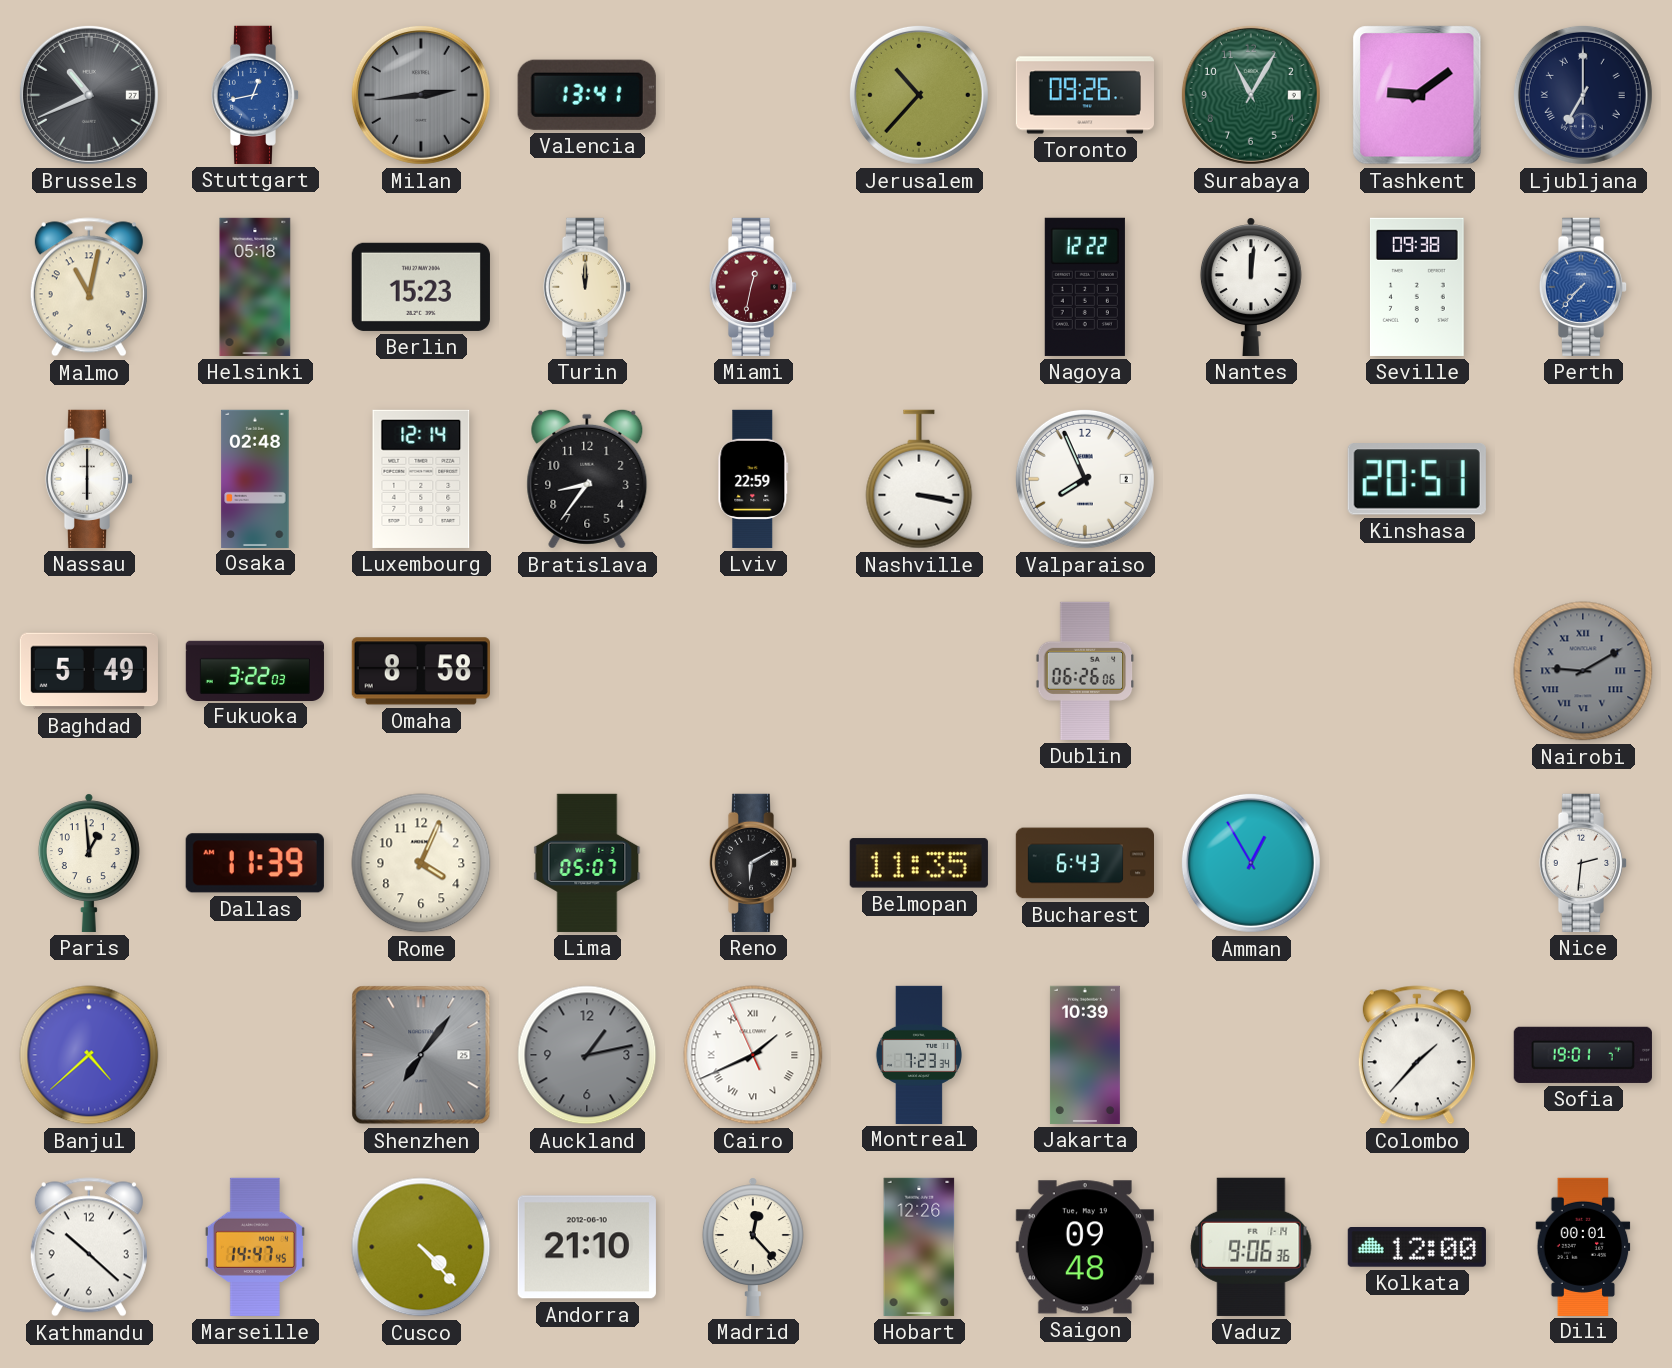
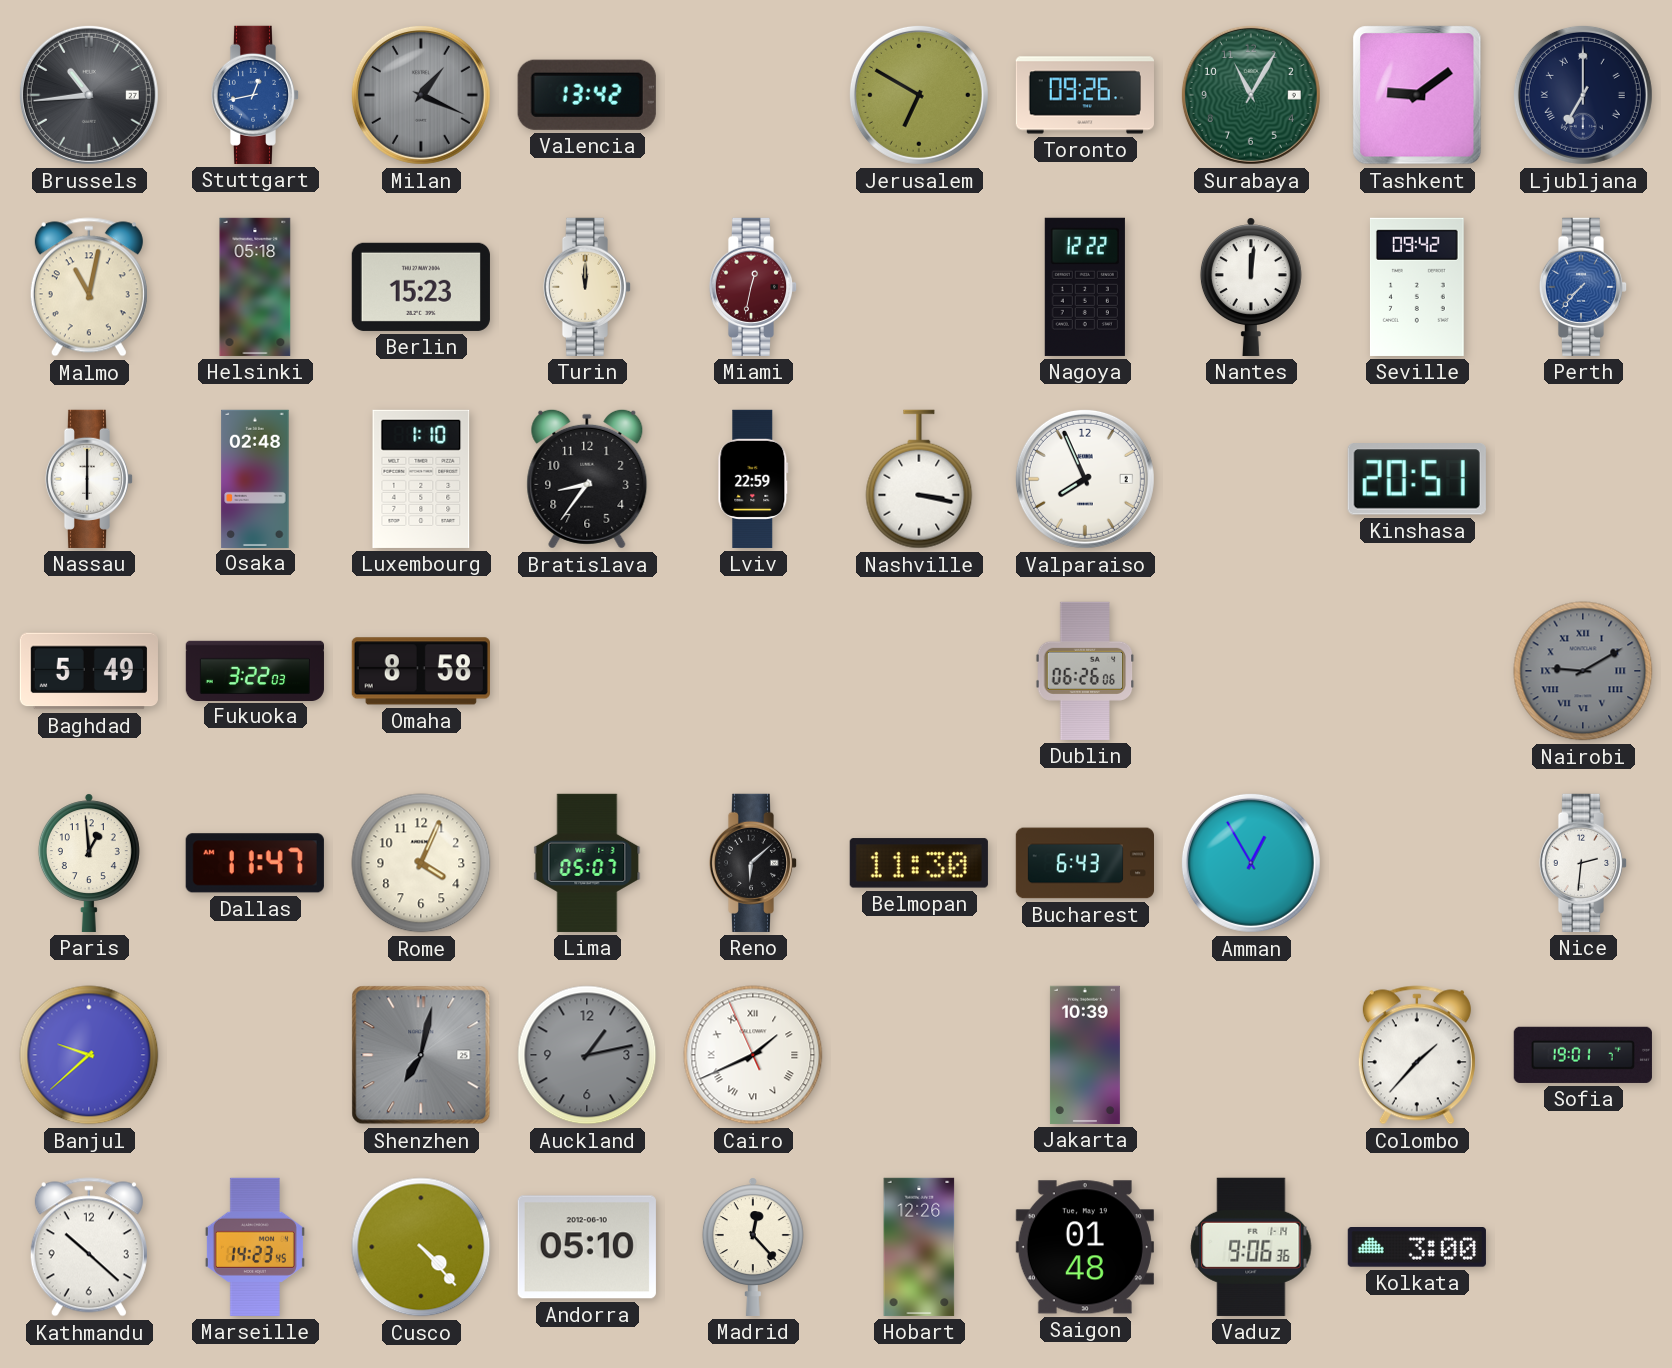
Brussels: 10:41 -> 10:44
Milan: 2:44 -> 1:19
Valencia: 13:41 -> 13:42
Jerusalem: 10:37 -> 6:50
Seville: 09:38 -> 09:42
Luxembourg: 12:14 -> 1:10
Dallas: 11:39 -> 11:47
Reno: 6:10 -> 6:08
Belmopan: 11:35 -> 11:30
Banjul: 4:38 -> 9:38
Shenzhen: 7:06 -> 7:02
Montreal: 7:23 -> none
Marseille: 14:47 -> 14:23
Andorra: 21:10 -> 05:10
Saigon: 09:48 -> 01:48
Kolkata: 12:00 -> 3:00
Dili: 00:01 -> none
